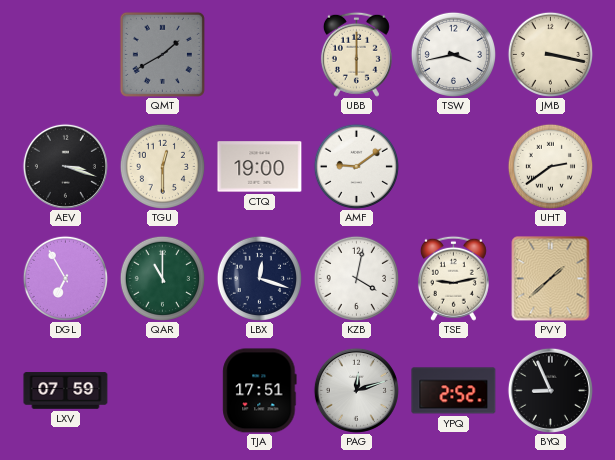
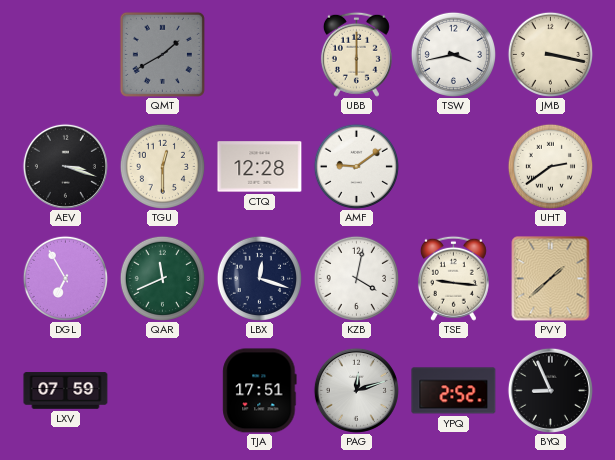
CTQ: 19:00 -> 12:28
QAR: 11:00 -> 11:41
TSE: 9:13 -> 9:16
